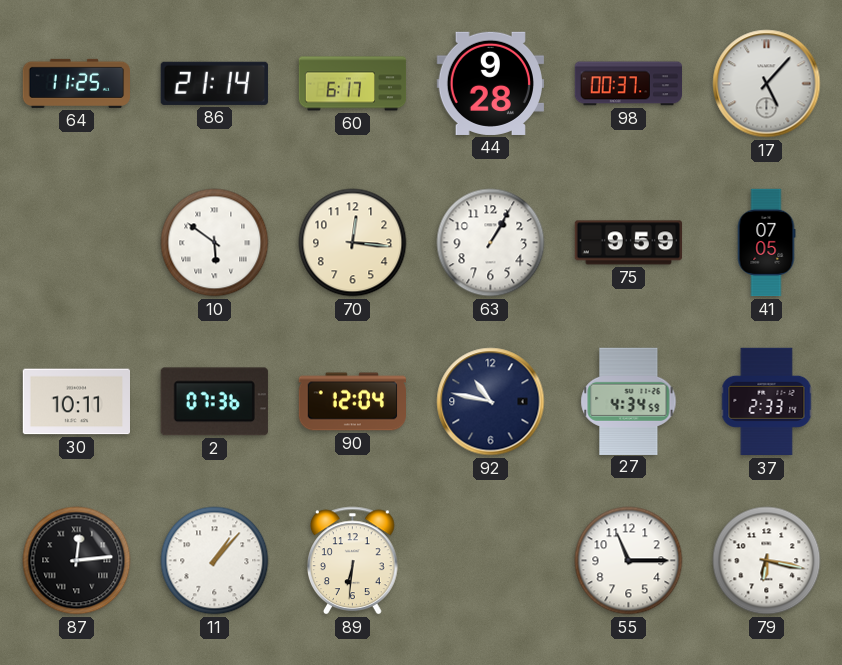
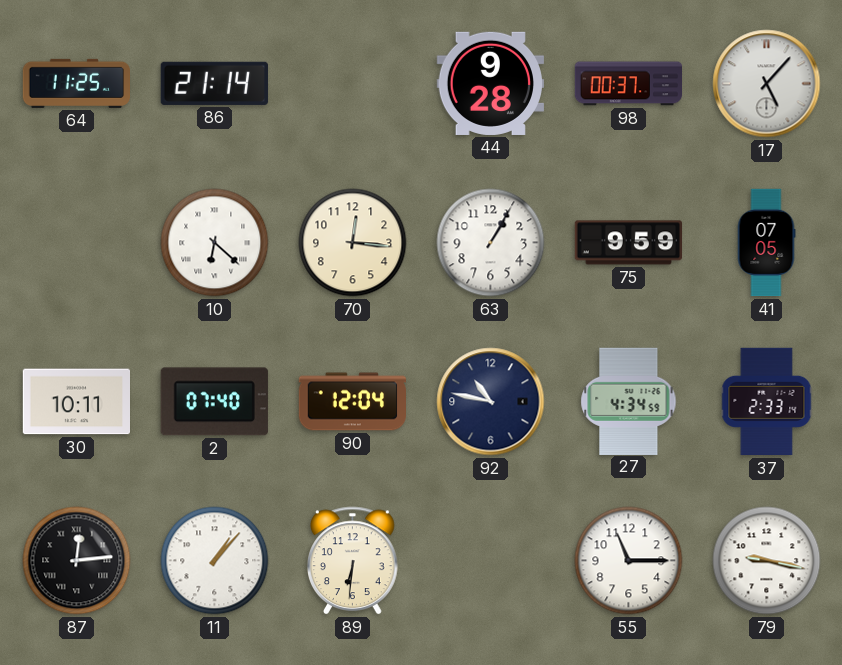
60: 6:17 -> none
10: 5:51 -> 6:22
2: 07:36 -> 07:40
79: 6:17 -> 9:17
